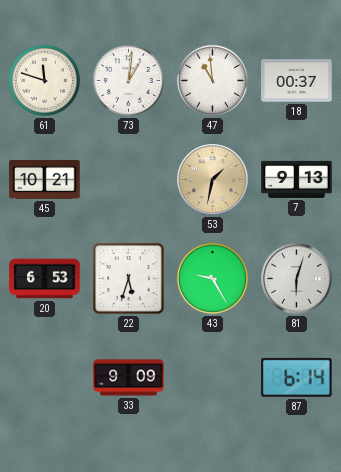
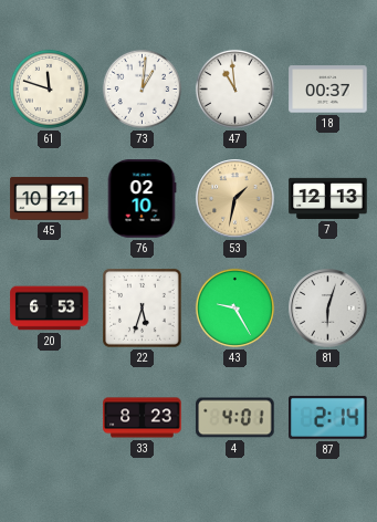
76: none -> 02:10
7: 9:13 -> 12:13
33: 9:09 -> 8:23
4: none -> 4:01
87: 6:14 -> 2:14
